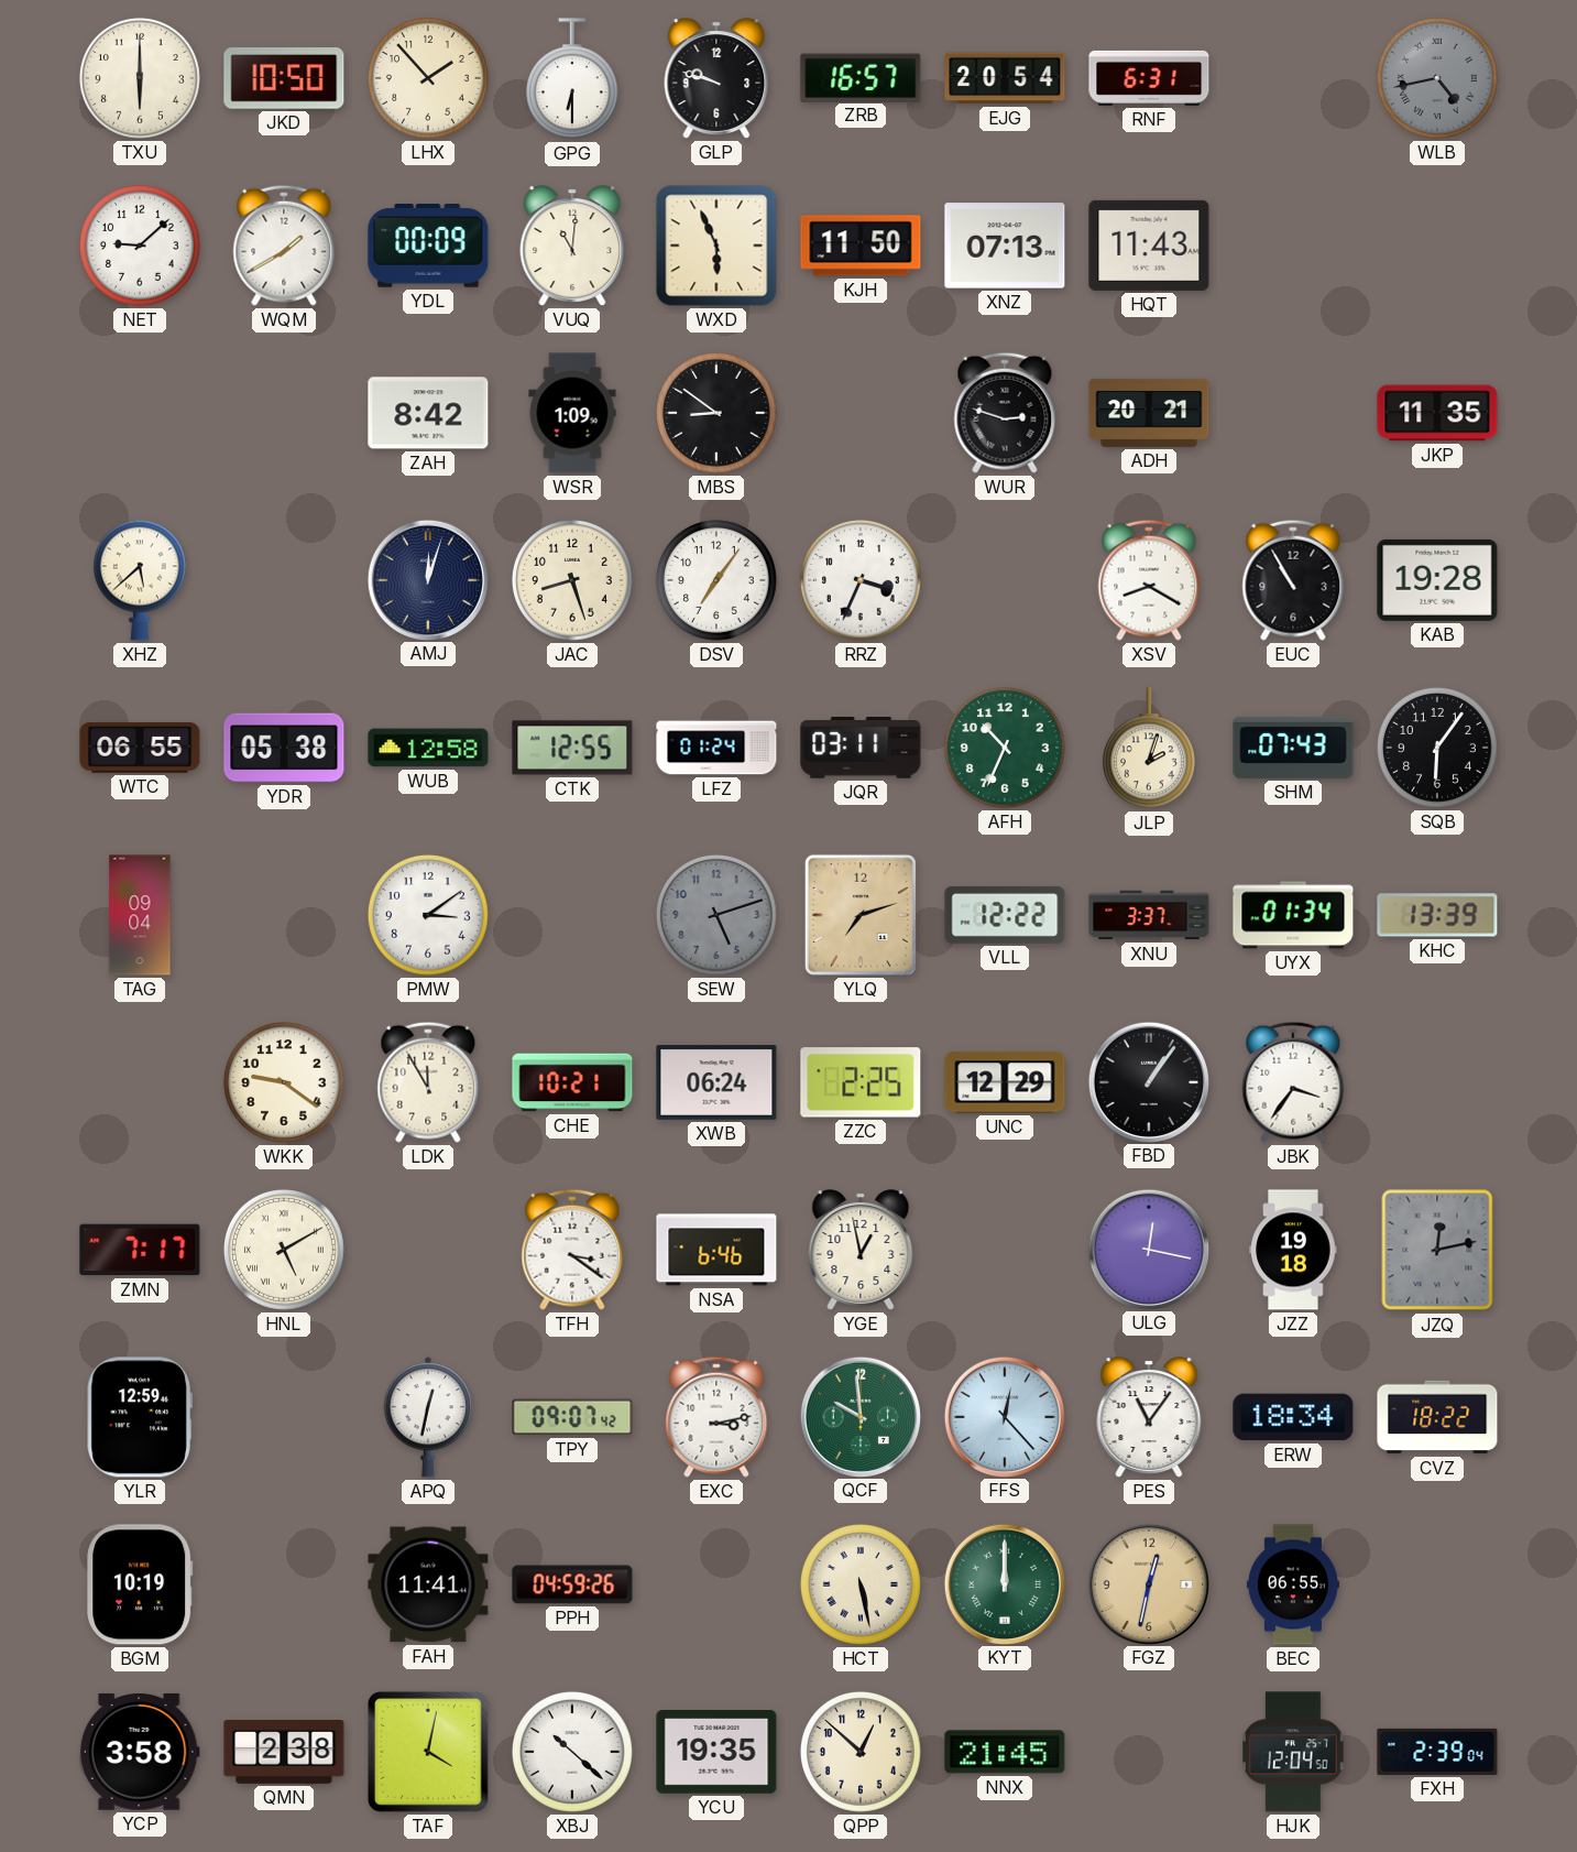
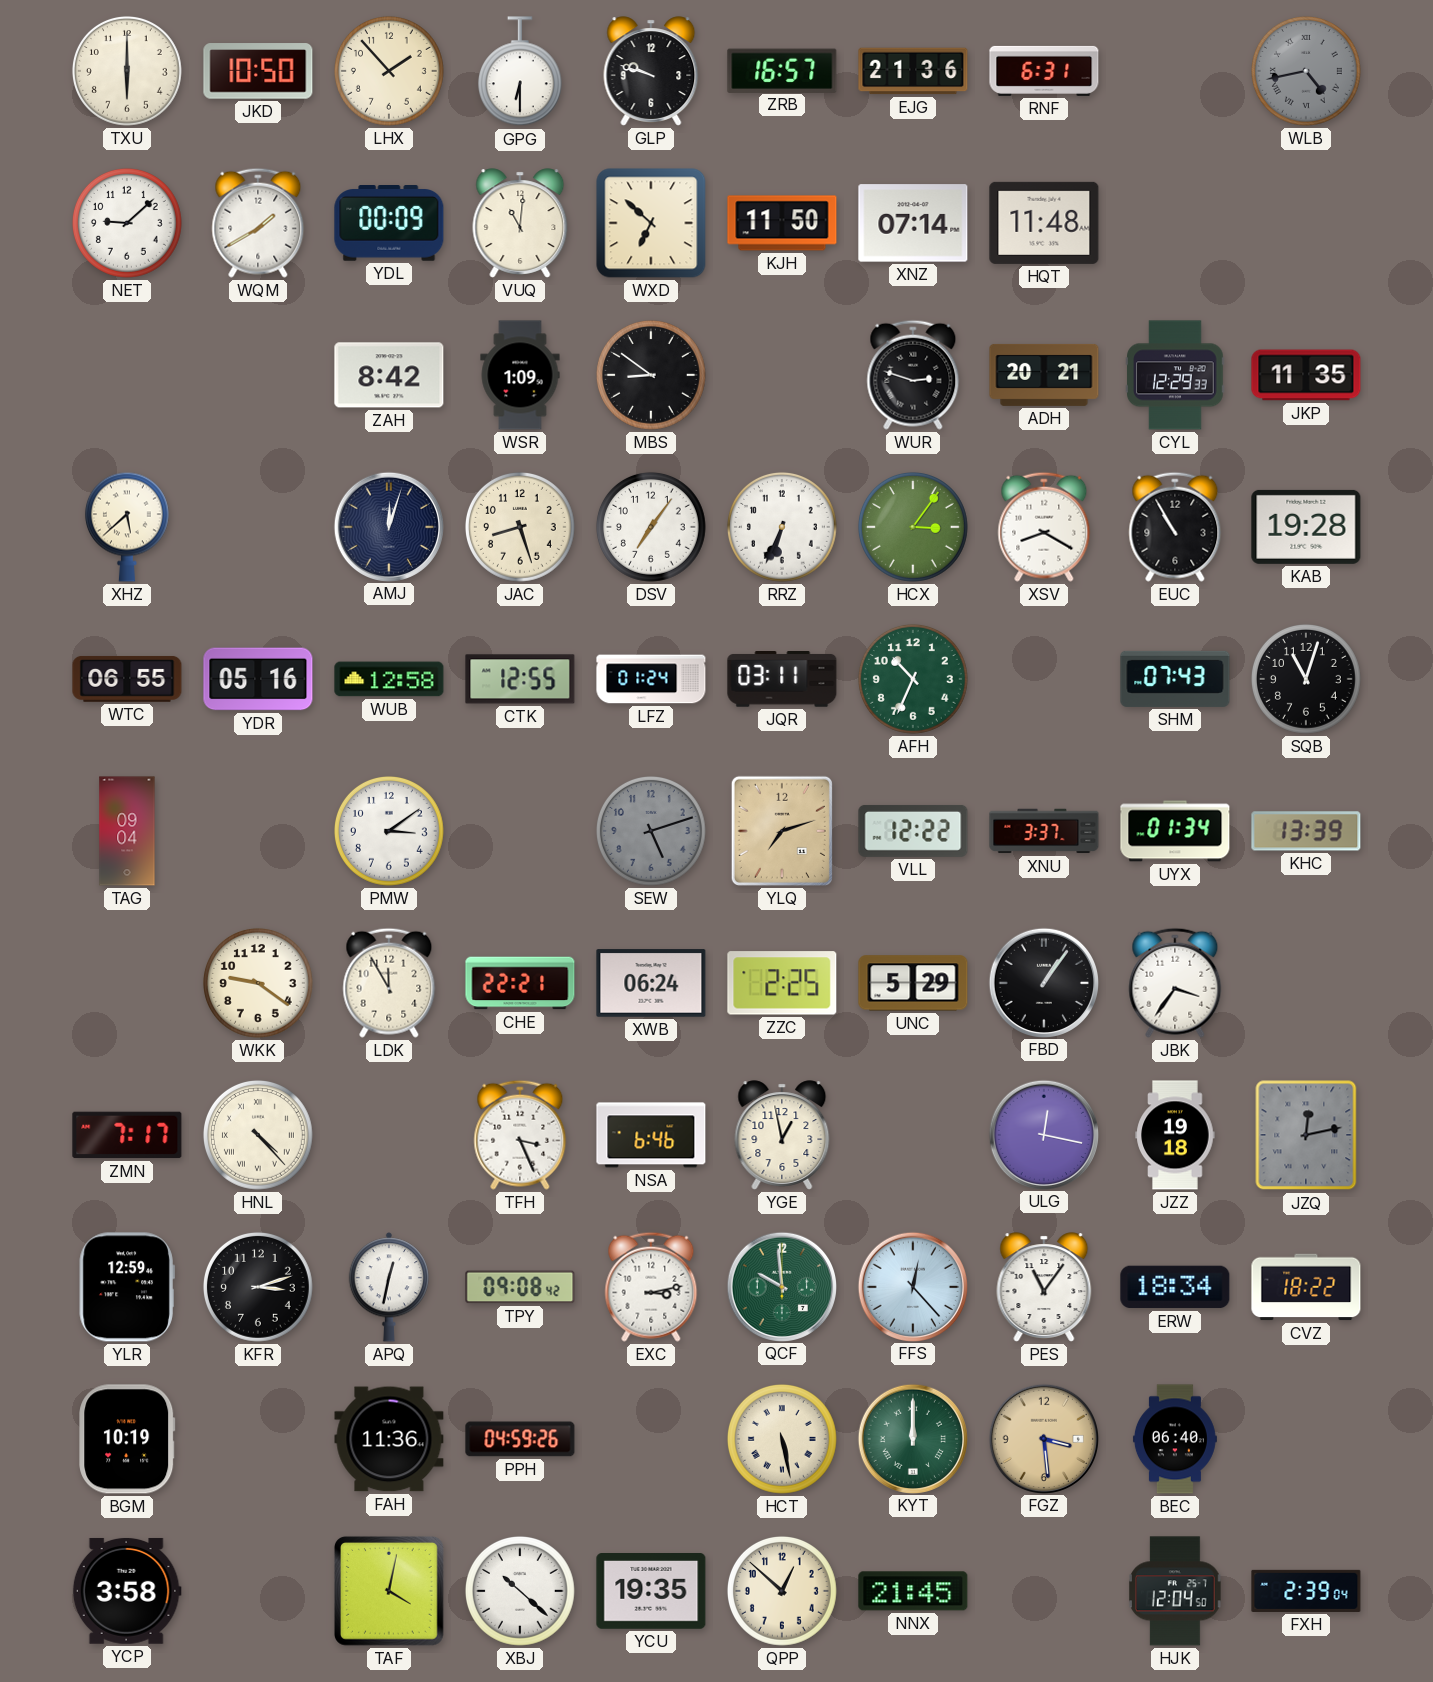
EJG: 20:54 -> 21:36
WXD: 5:56 -> 6:52
XNZ: 07:13 -> 07:14
HQT: 11:43 -> 11:48
CYL: none -> 12:29
RRZ: 3:34 -> 6:34
HCX: none -> 3:06
YDR: 05:38 -> 05:16
JLP: 2:03 -> none
SQB: 6:06 -> 11:03
CHE: 10:21 -> 22:21
UNC: 12:29 -> 5:29
HNL: 5:10 -> 4:23
TFH: 3:21 -> 3:26
KFR: none -> 3:12
TPY: 09:07 -> 09:08
FAH: 11:41 -> 11:36
FGZ: 12:32 -> 3:29
BEC: 06:55 -> 06:40
QMN: 2:38 -> none
